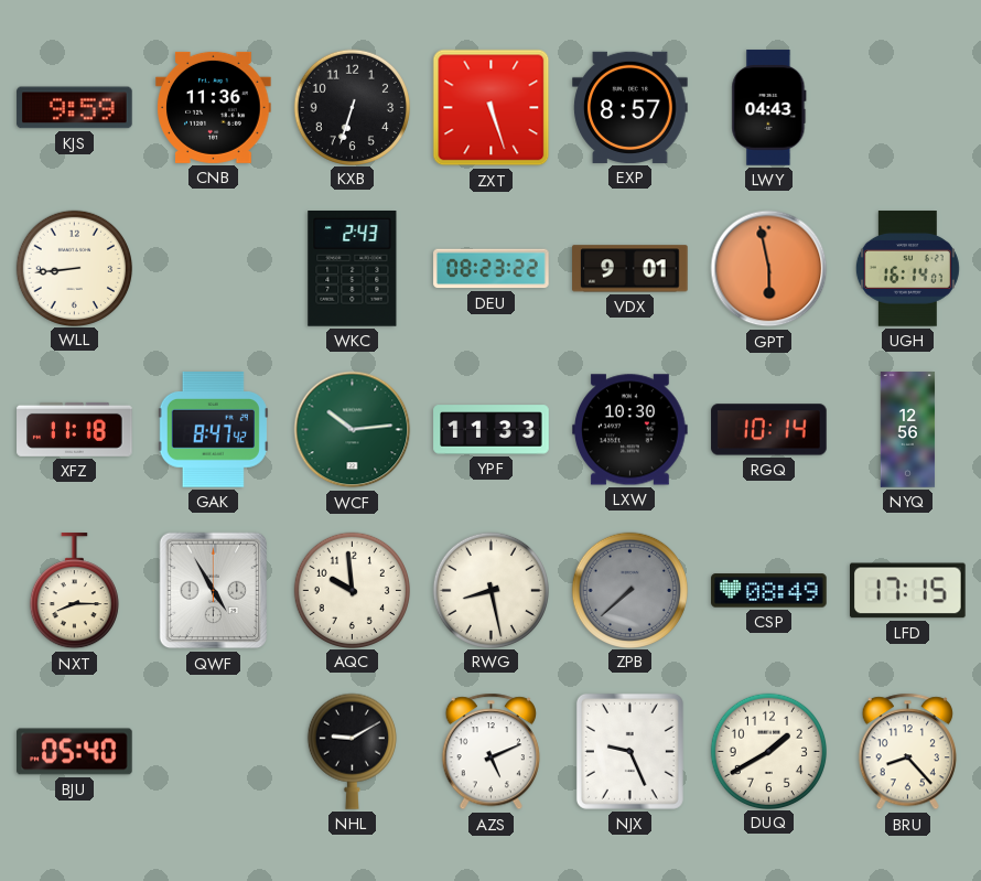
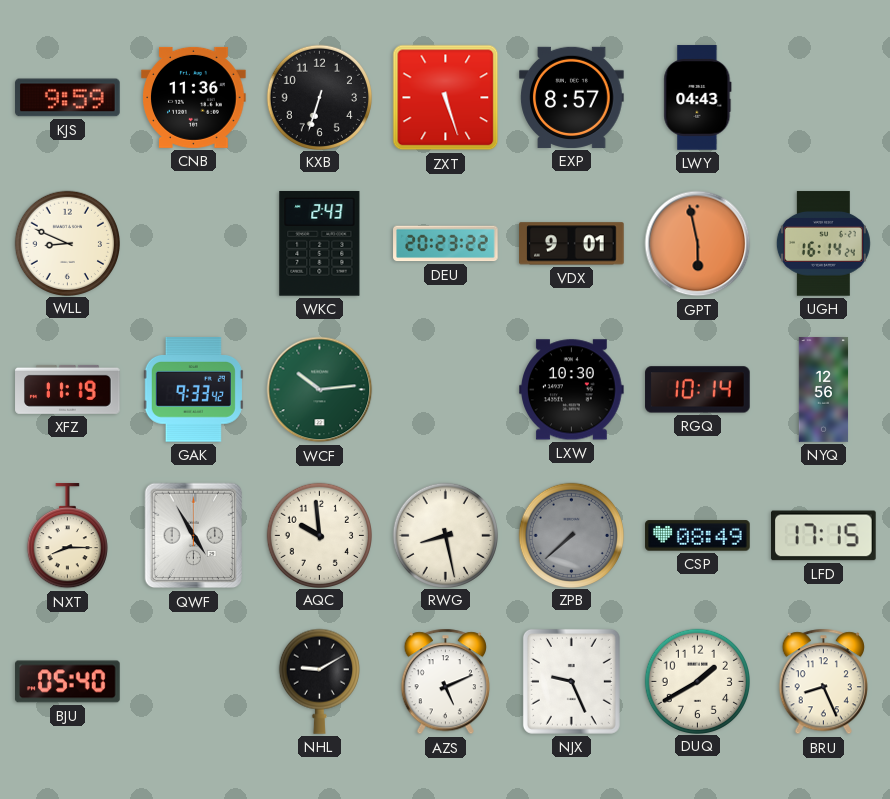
WLL: 8:44 -> 8:49
DEU: 08:23 -> 20:23
UGH: 16:14:07 -> 16:14:24
XFZ: 11:18 -> 11:19
GAK: 8:47 -> 9:33
YPF: 11:33 -> none
BRU: 8:23 -> 8:26
